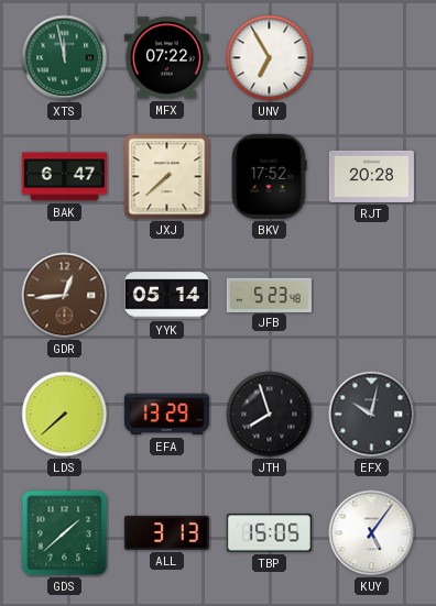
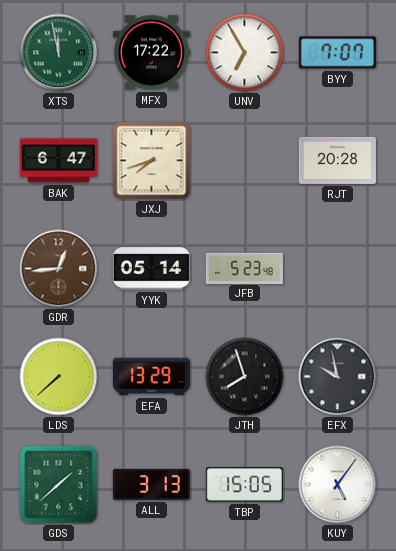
MFX: 07:22 -> 17:22
BYY: none -> 7:07
JXJ: 7:38 -> 7:42
BKV: 17:52 -> none
EFX: 10:02 -> 9:58
